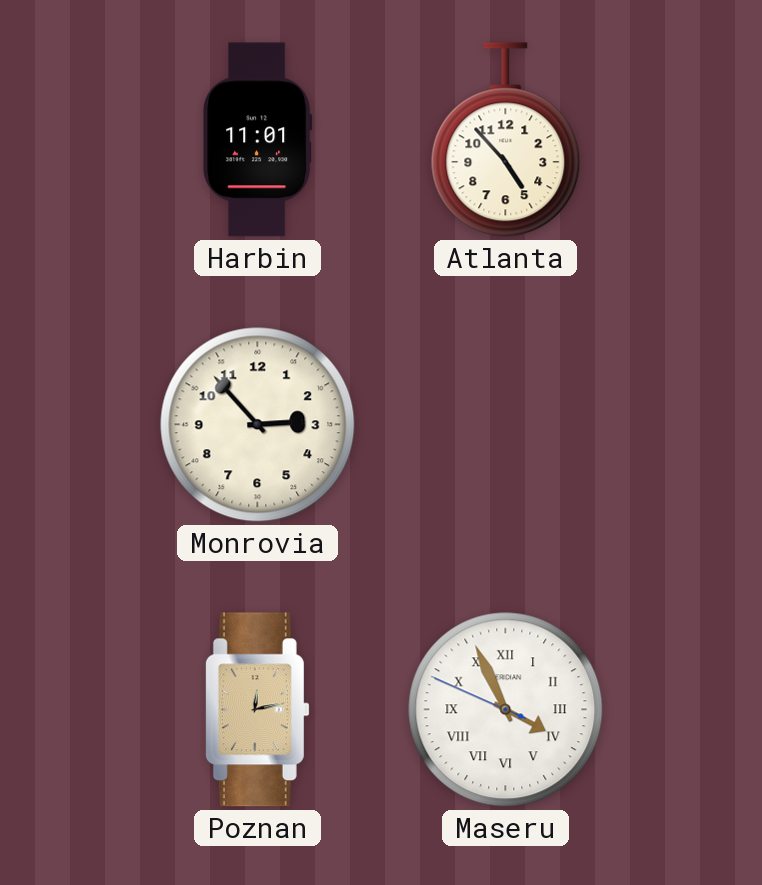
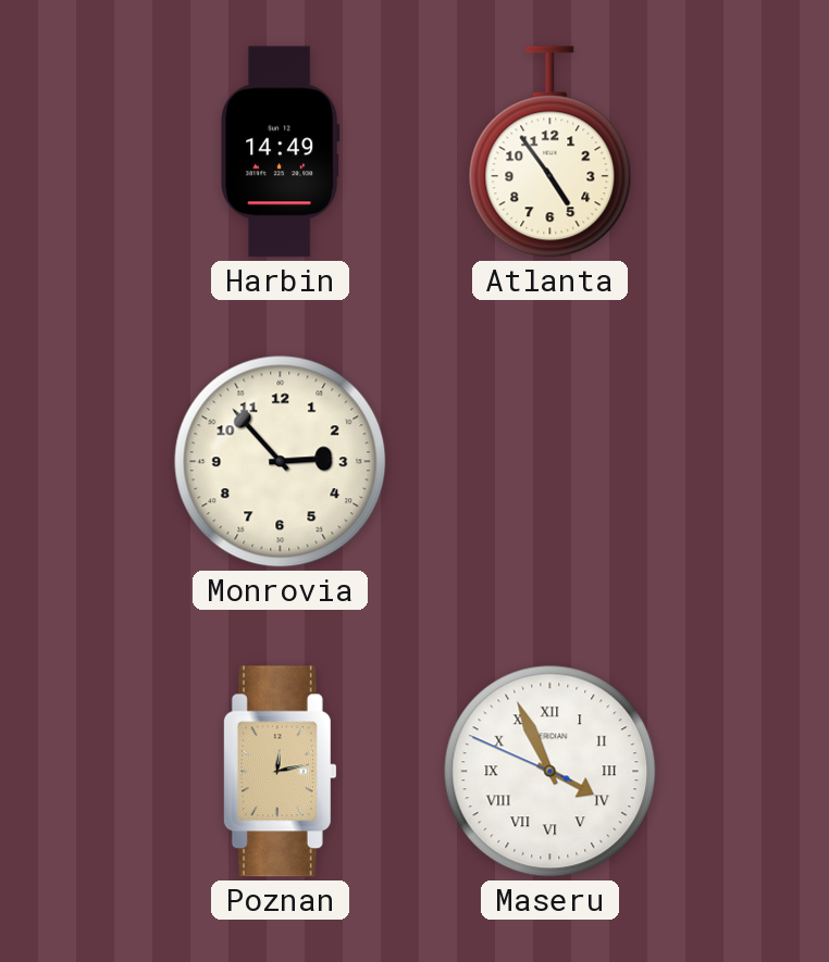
Harbin: 11:01 -> 14:49
Atlanta: 4:53 -> 4:54
